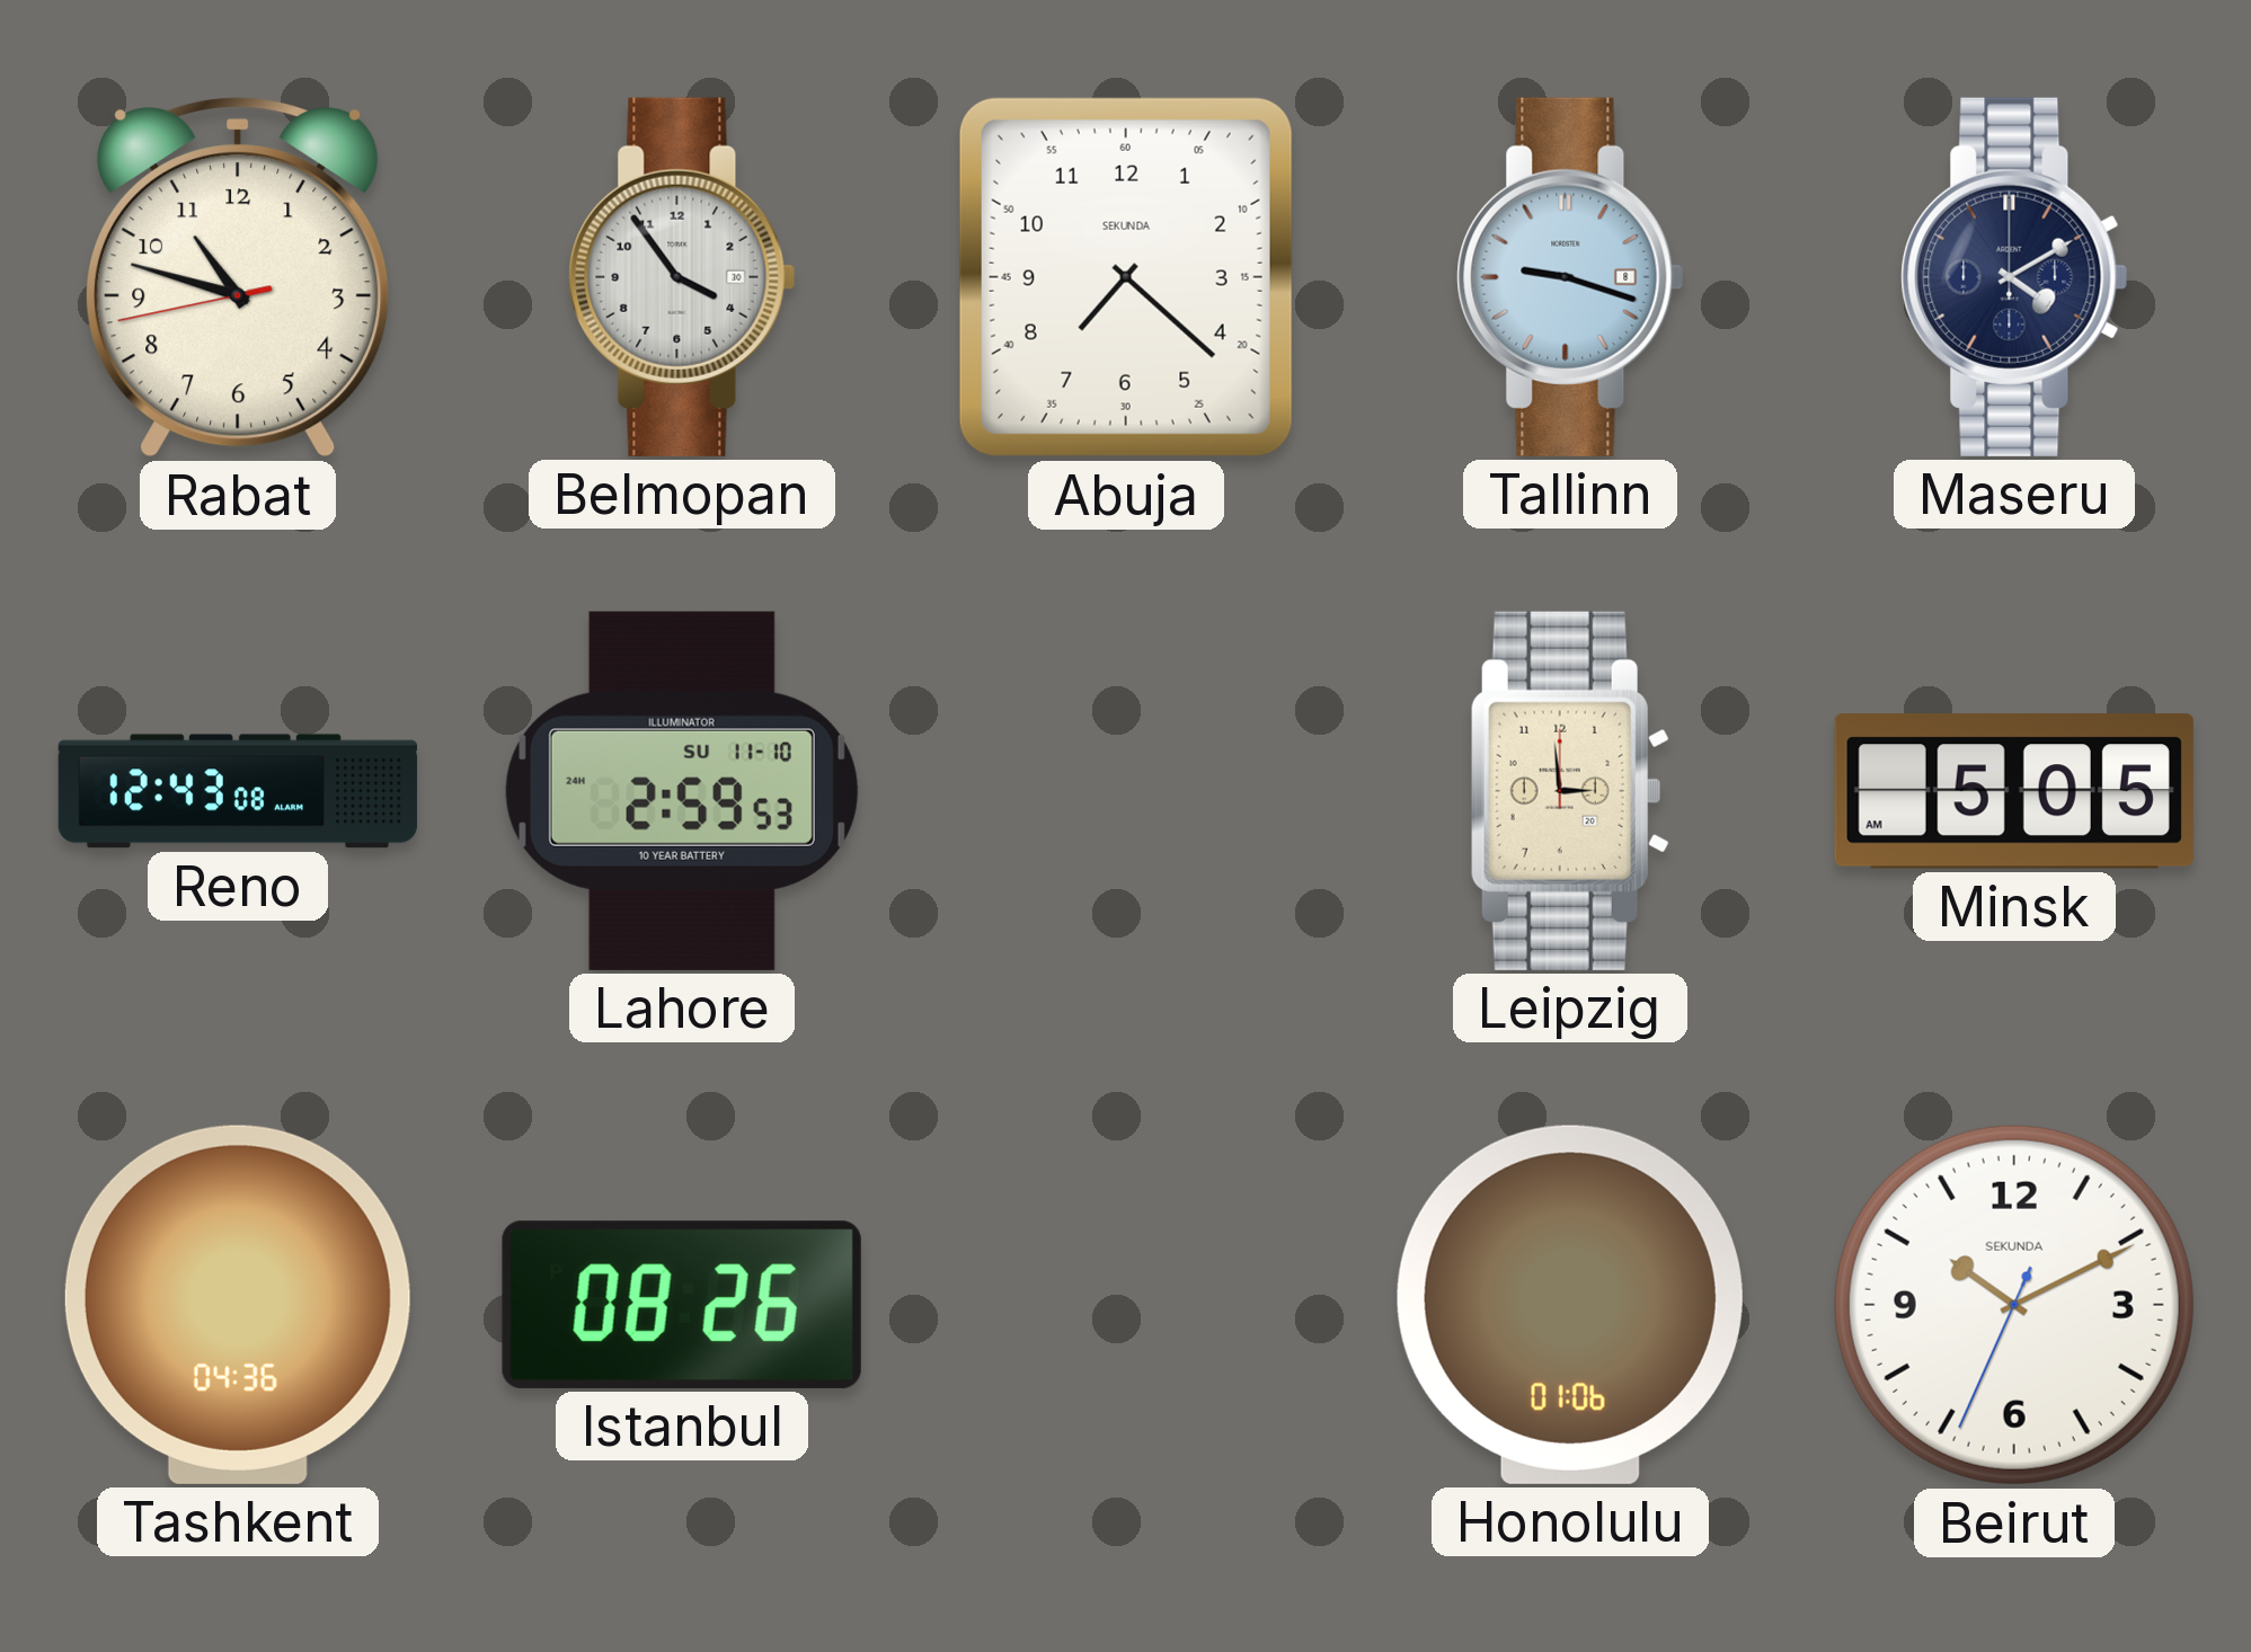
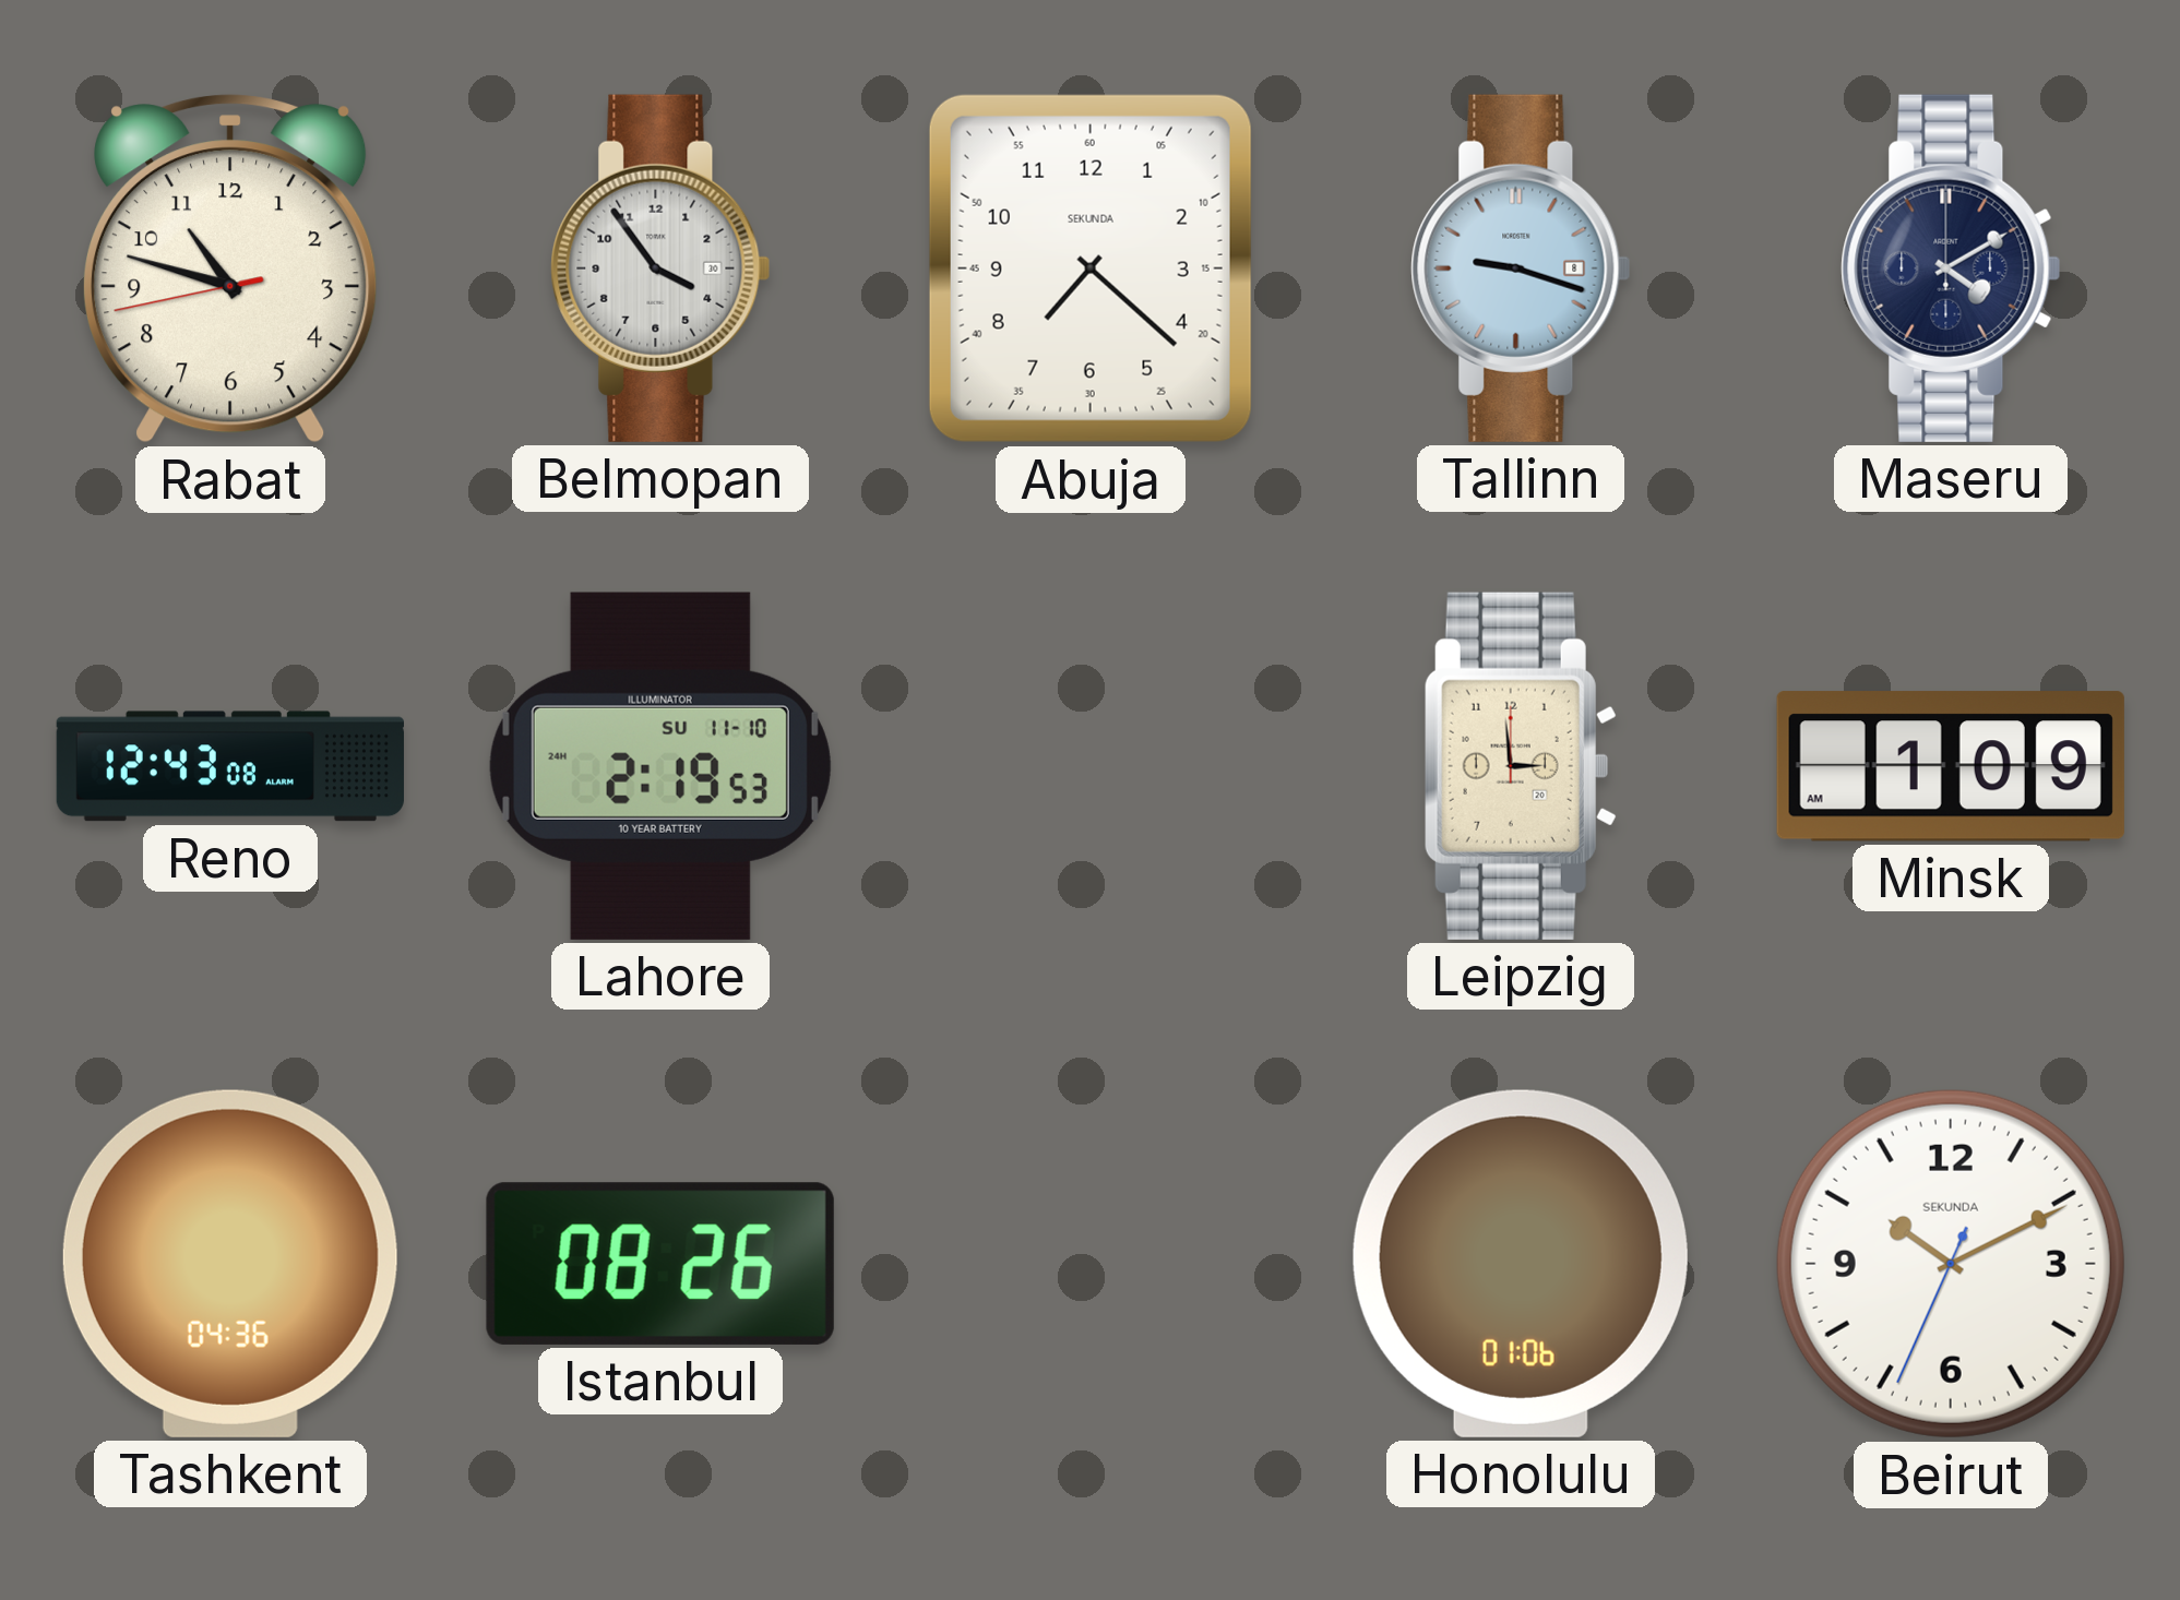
Lahore: 2:59 -> 2:19
Minsk: 5:05 -> 1:09
